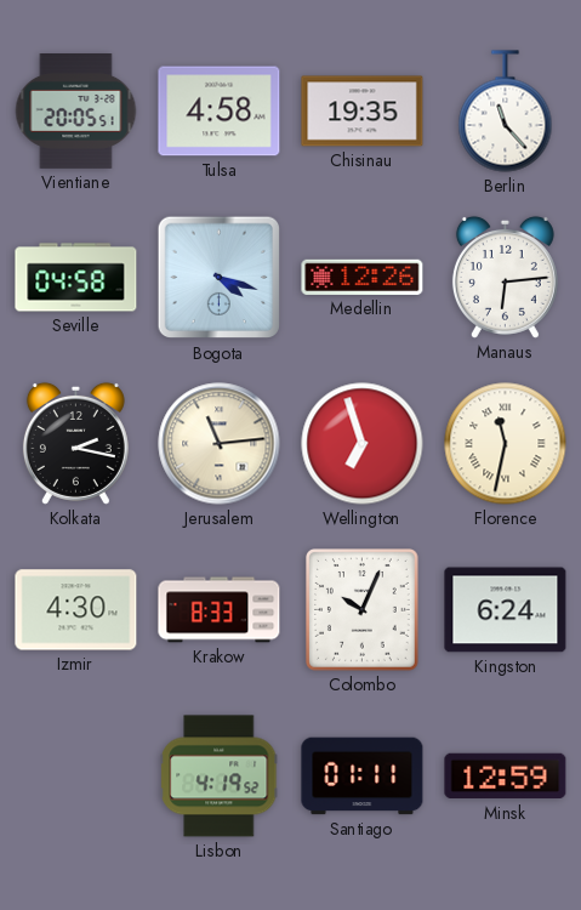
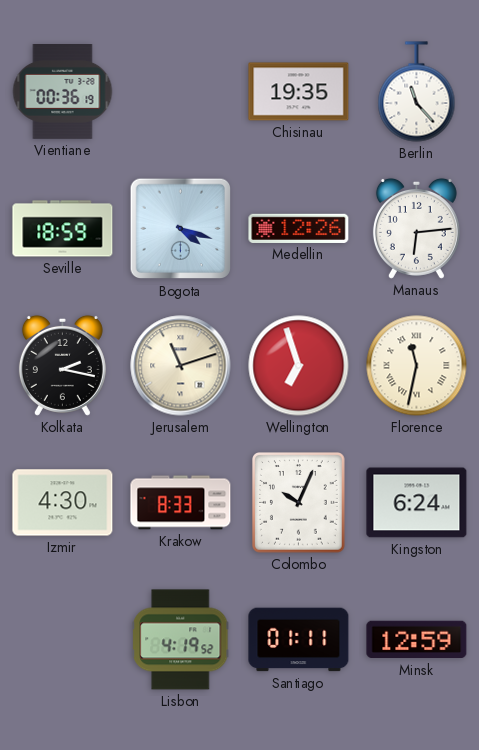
Vientiane: 20:05 -> 00:36
Tulsa: 4:58 -> none
Seville: 04:58 -> 18:59
Jerusalem: 11:14 -> 11:12
